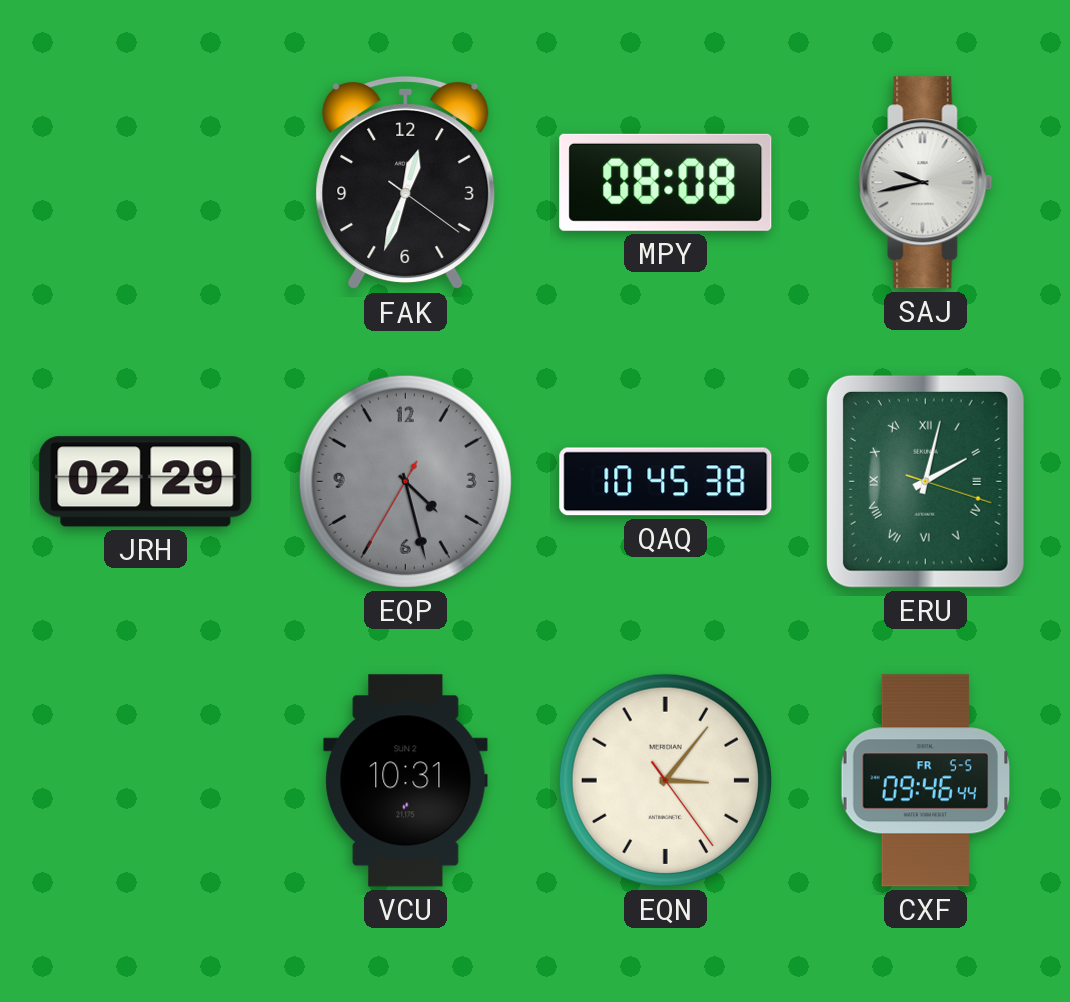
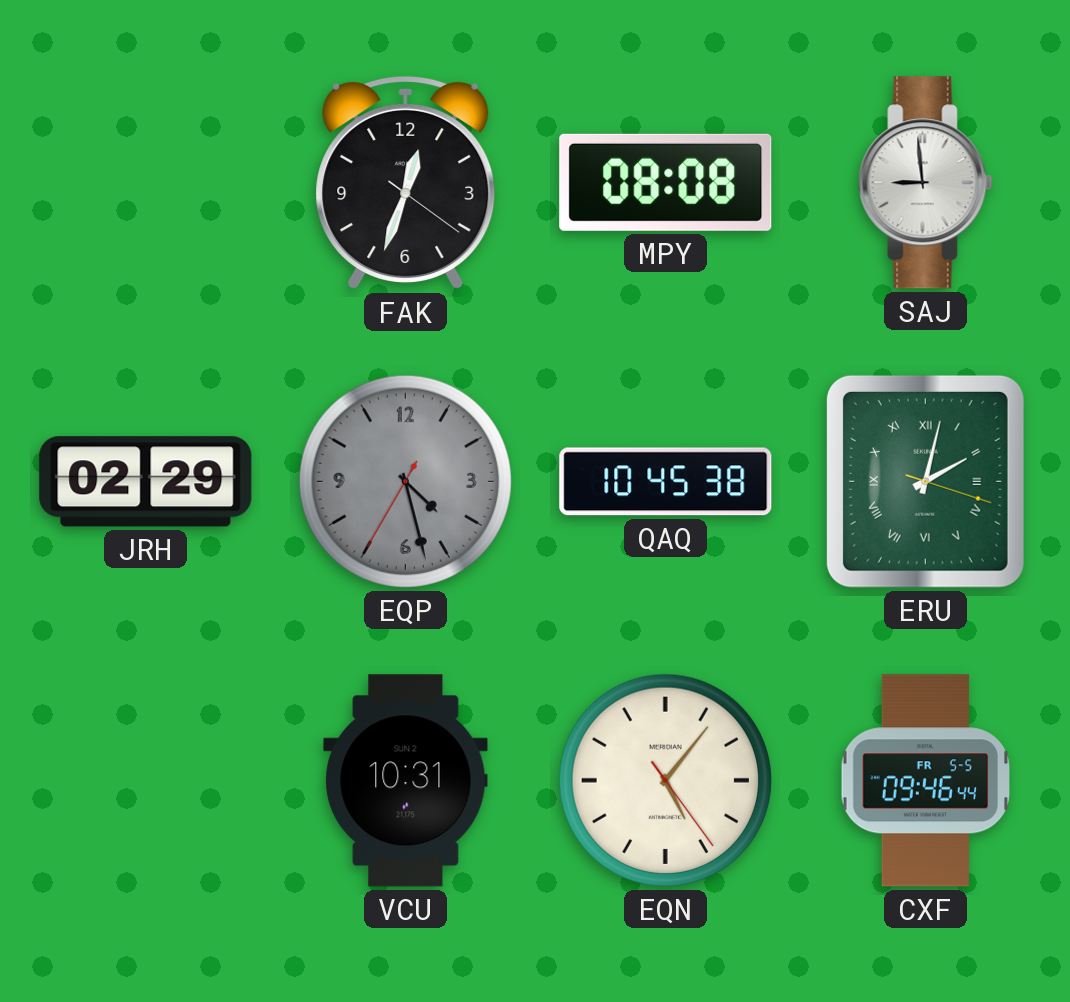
SAJ: 9:43 -> 8:59
EQN: 3:06 -> 5:06
